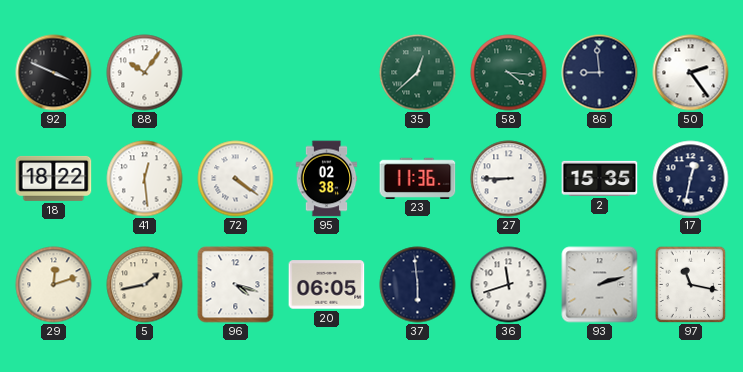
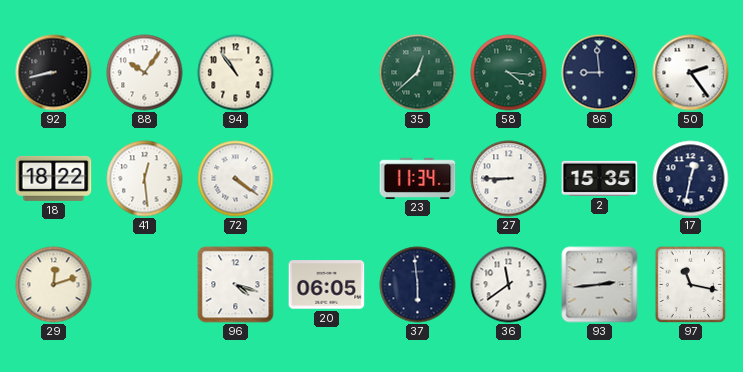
92: 3:49 -> 8:43
94: none -> 10:54
95: 02:38 -> none
23: 11:36 -> 11:34
5: 1:43 -> none
36: 11:42 -> 11:39
93: 2:12 -> 2:44
